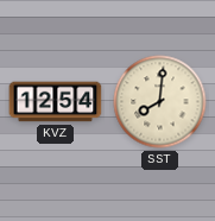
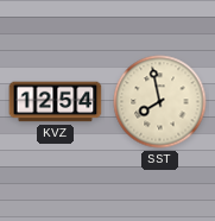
SST: 8:01 -> 7:58
